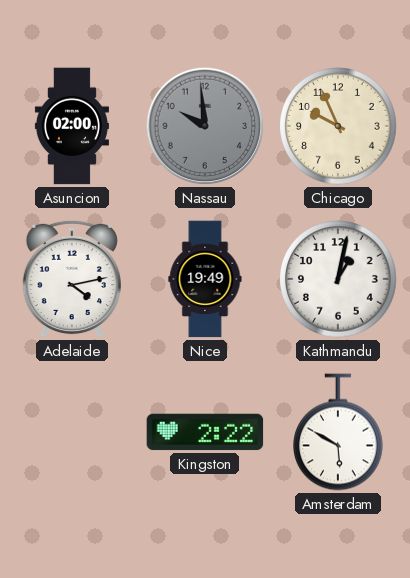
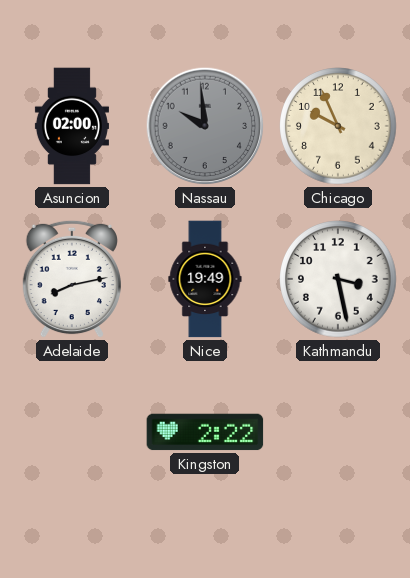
Adelaide: 4:13 -> 8:13
Kathmandu: 1:02 -> 3:28
Amsterdam: 5:50 -> none
